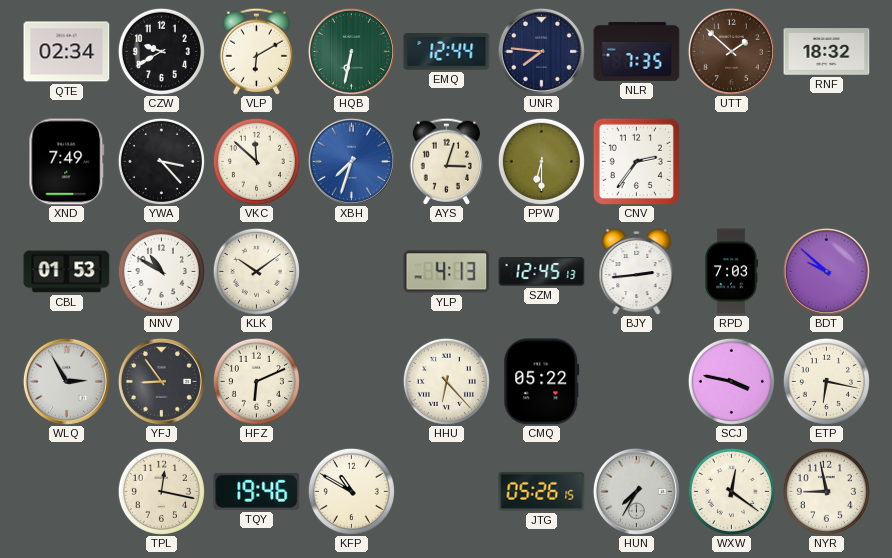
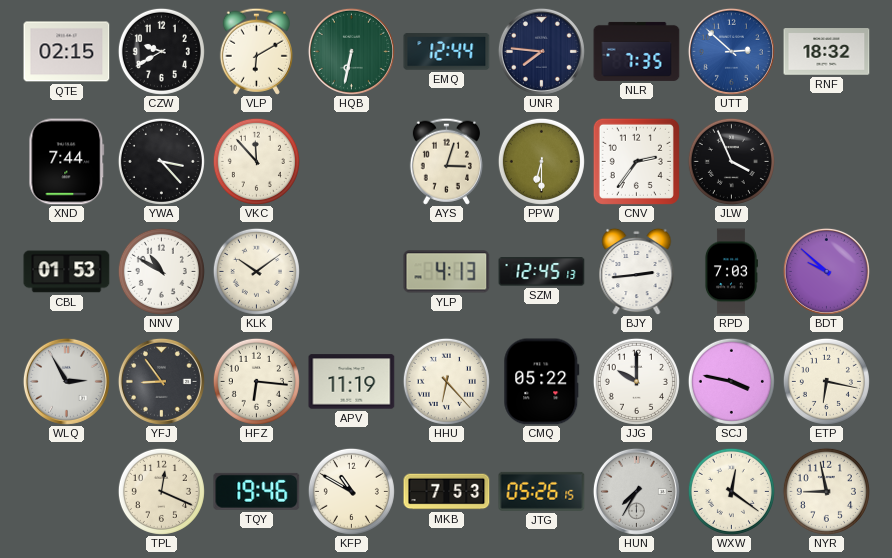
QTE: 02:34 -> 02:15
UTT: 1:52 -> 2:52
UTT dial: brown -> blue
XND: 7:49 -> 7:44
VKC: 11:52 -> 11:53
XBH: 7:33 -> none
JLW: none -> 3:56
HFZ: 6:11 -> 6:16
APV: none -> 11:19
JJG: none -> 10:00
TPL: 12:17 -> 12:19
MKB: none -> 7:53
